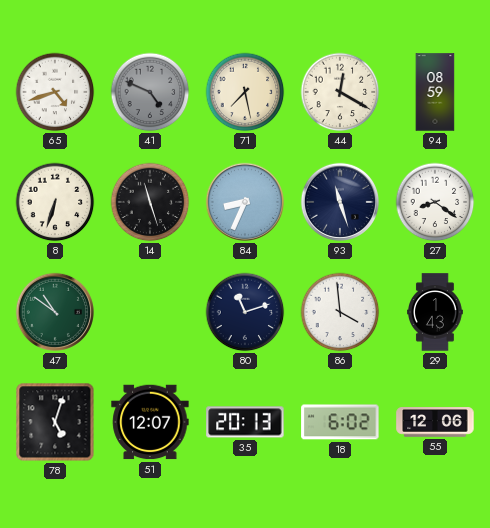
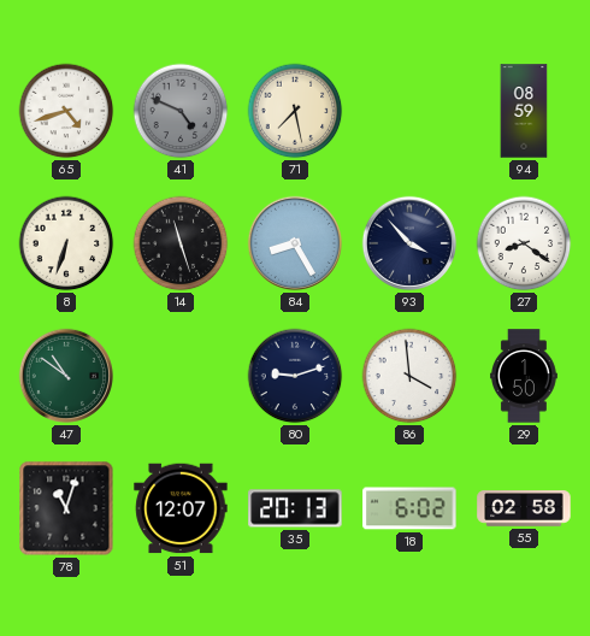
44: 12:20 -> none
84: 8:34 -> 8:25
93: 11:27 -> 3:53
80: 11:12 -> 9:12
29: 1:43 -> 1:50
78: 5:03 -> 11:03
55: 12:06 -> 02:58
